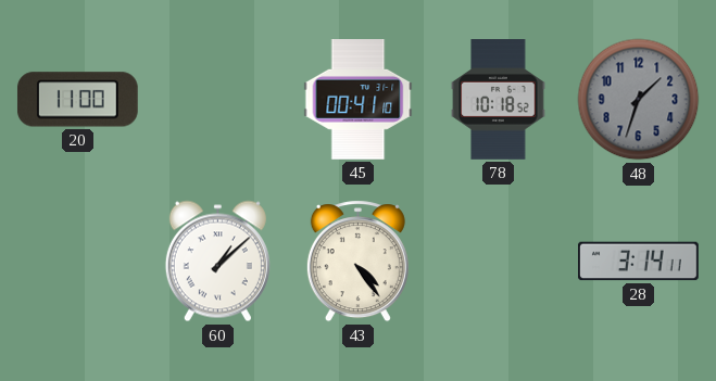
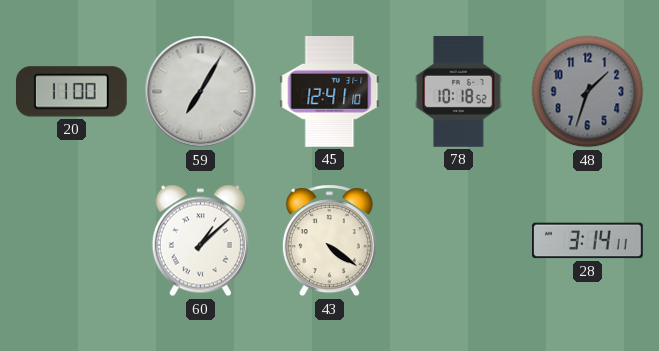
59: none -> 7:05
45: 00:41 -> 12:41
43: 4:24 -> 4:21
